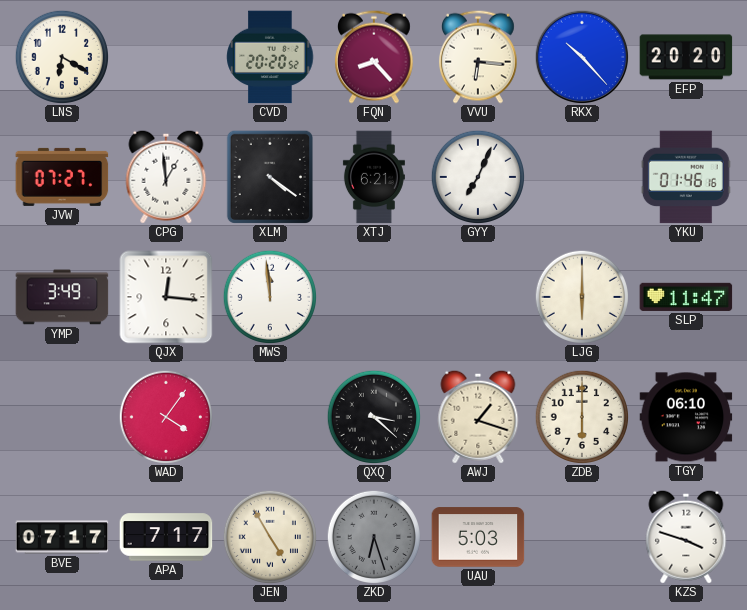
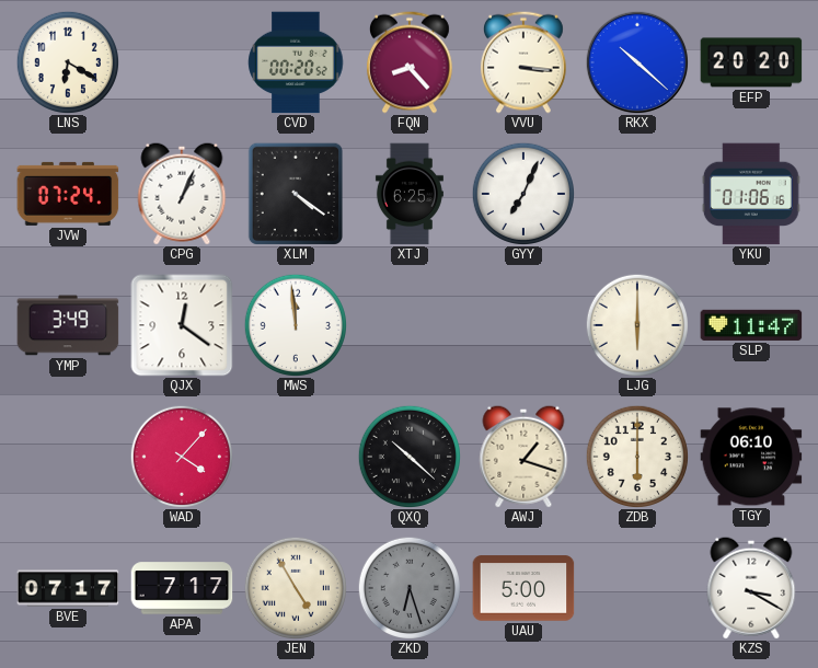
CVD: 20:20 -> 00:20
VVU: 6:16 -> 3:16
RKX: 10:23 -> 10:22
JVW: 07:27 -> 07:24
CPG: 12:59 -> 1:04
XTJ: 6:21 -> 6:25
YKU: 01:46 -> 01:06
QJX: 12:16 -> 12:21
WAD: 4:06 -> 4:07
QXQ: 3:22 -> 10:22
UAU: 5:03 -> 5:00
KZS: 3:48 -> 3:20
